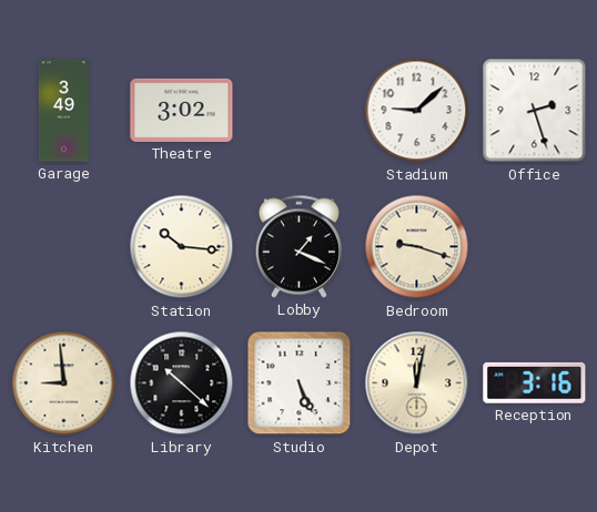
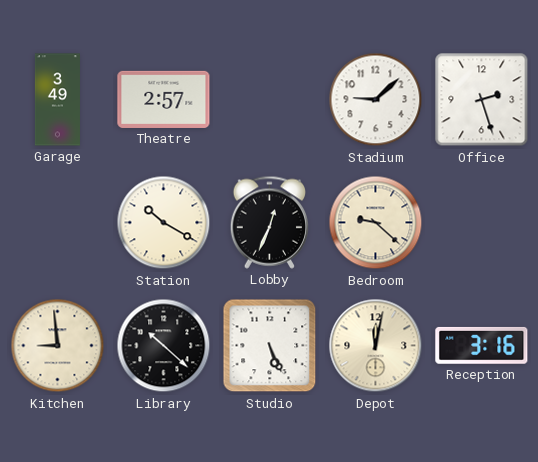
Theatre: 3:02 -> 2:57
Station: 10:16 -> 10:20
Lobby: 1:19 -> 12:34
Bedroom: 9:18 -> 9:22
